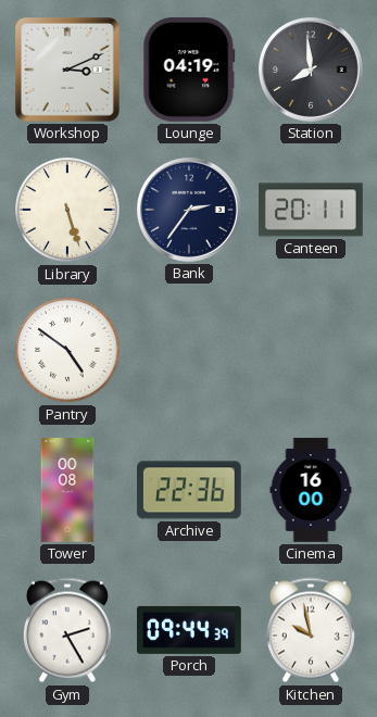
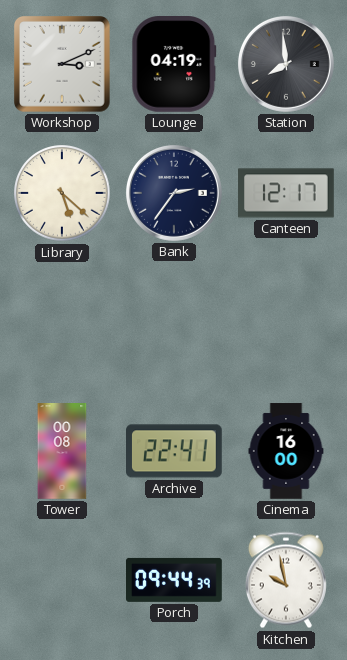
Library: 5:27 -> 5:22
Canteen: 20:11 -> 12:17
Pantry: 4:51 -> none
Archive: 22:36 -> 22:41
Gym: 2:25 -> none
